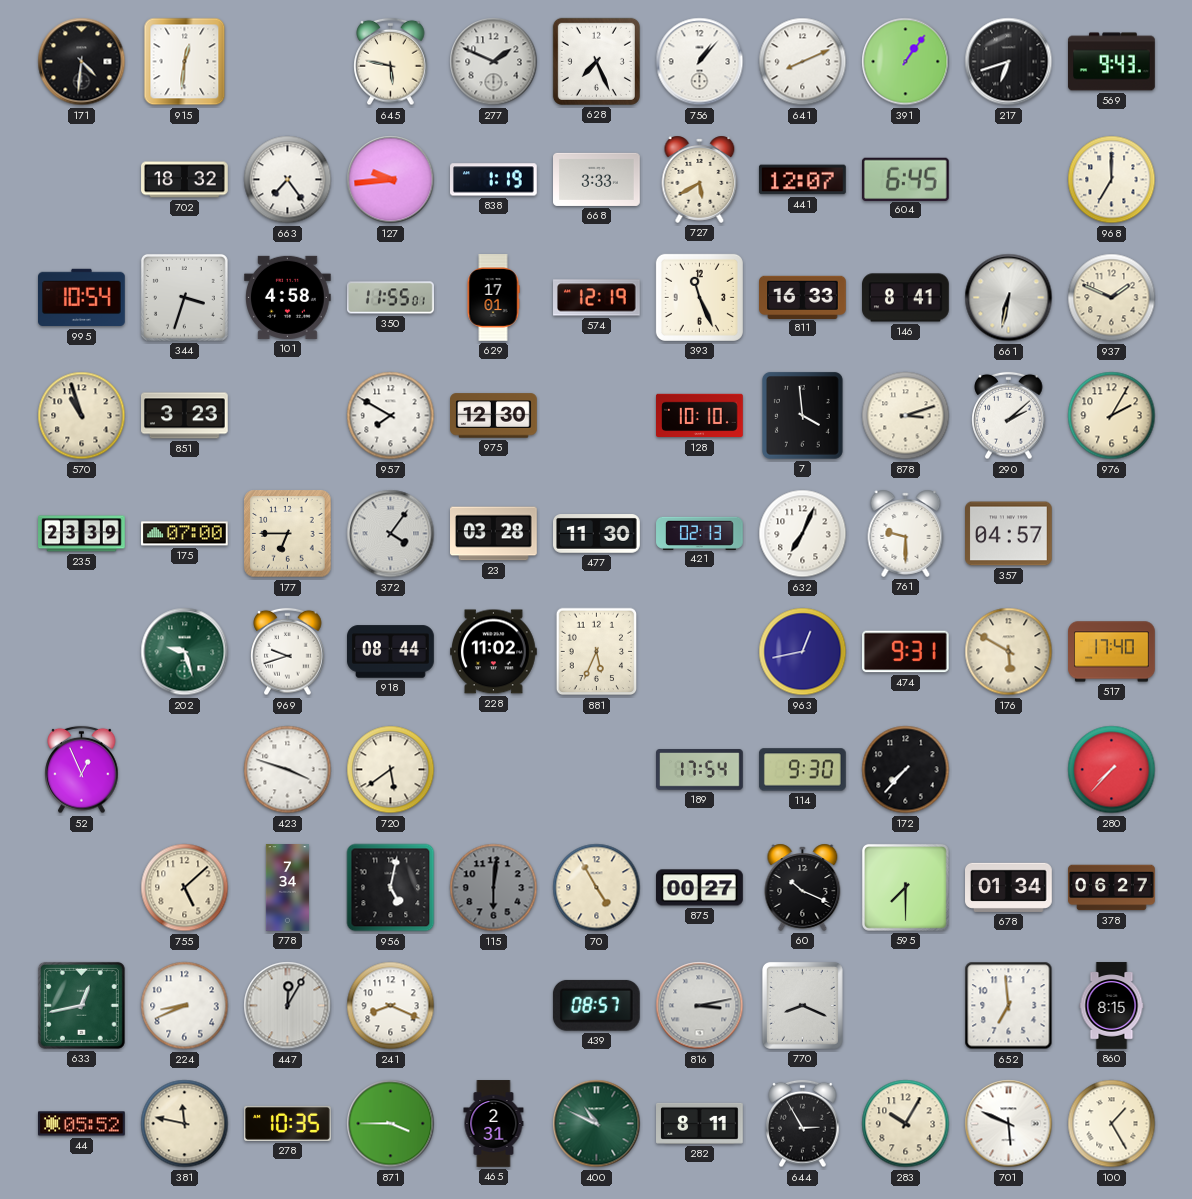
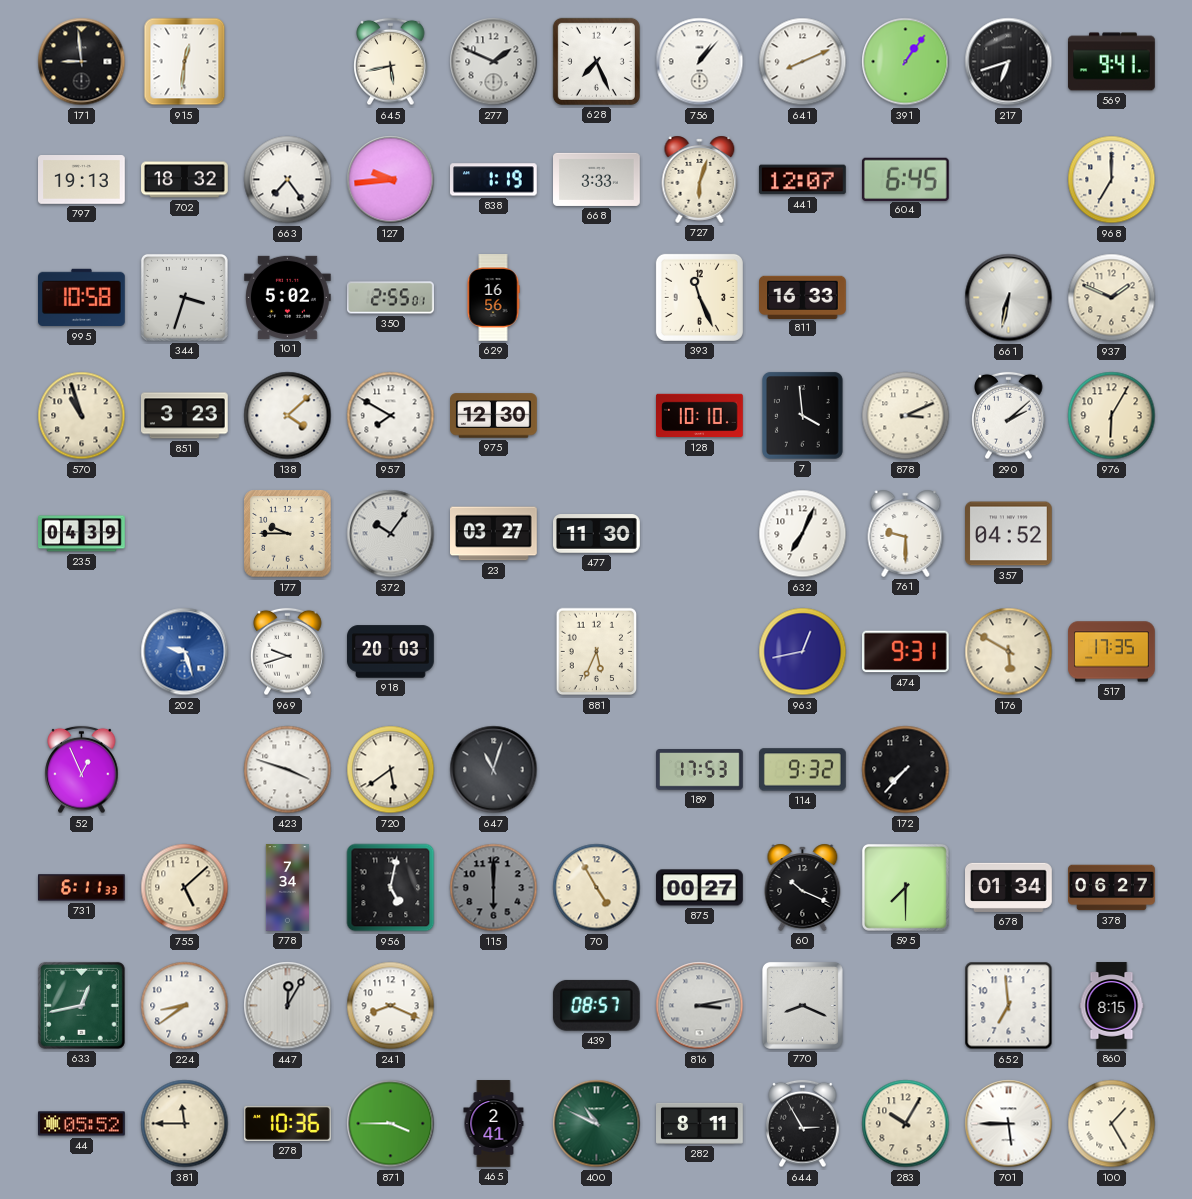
171: 4:31 -> 8:59
645: 5:47 -> 5:43
569: 9:43 -> 9:41
797: none -> 19:13
727: 5:40 -> 6:03
995: 10:54 -> 10:58
101: 4:58 -> 5:02
350: 11:55 -> 2:55
629: 17:01 -> 16:56
574: 12:19 -> none
146: 8:41 -> none
138: none -> 4:08
878: 3:12 -> 3:11
976: 2:05 -> 6:05
235: 23:39 -> 04:39
175: 07:00 -> none
177: 6:45 -> 9:45
372: 4:06 -> 10:06
23: 03:28 -> 03:27
421: 02:13 -> none
357: 04:57 -> 04:52
202 dial: green -> blue
918: 08:44 -> 20:03
228: 11:02 -> none
517: 17:40 -> 17:35
647: none -> 11:03
189: 17:54 -> 17:53
114: 9:30 -> 9:32
280: 7:37 -> none
731: none -> 6:11
115: 6:01 -> 6:00
224: 8:41 -> 8:39
381: 11:47 -> 11:45
278: 10:35 -> 10:36
465: 2:31 -> 2:41
701: 5:49 -> 5:45
